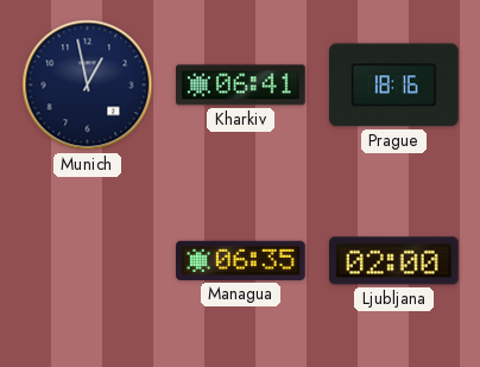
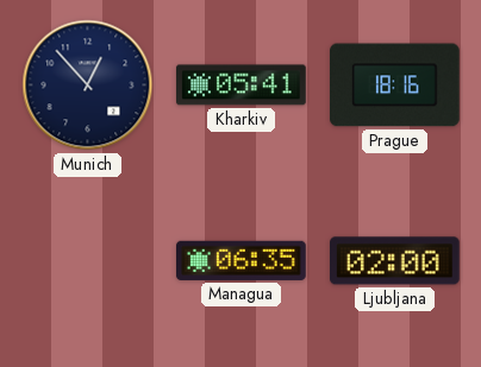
Munich: 12:58 -> 12:53
Kharkiv: 06:41 -> 05:41
